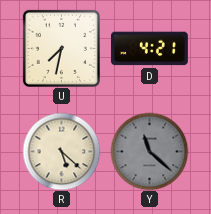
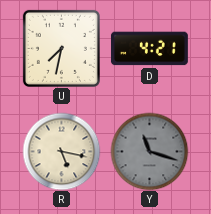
R: 5:22 -> 5:17
Y: 11:22 -> 11:18
